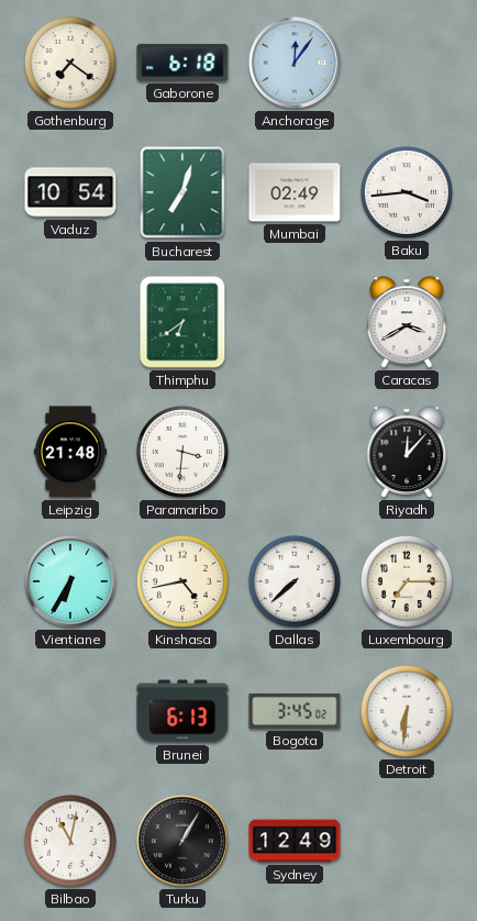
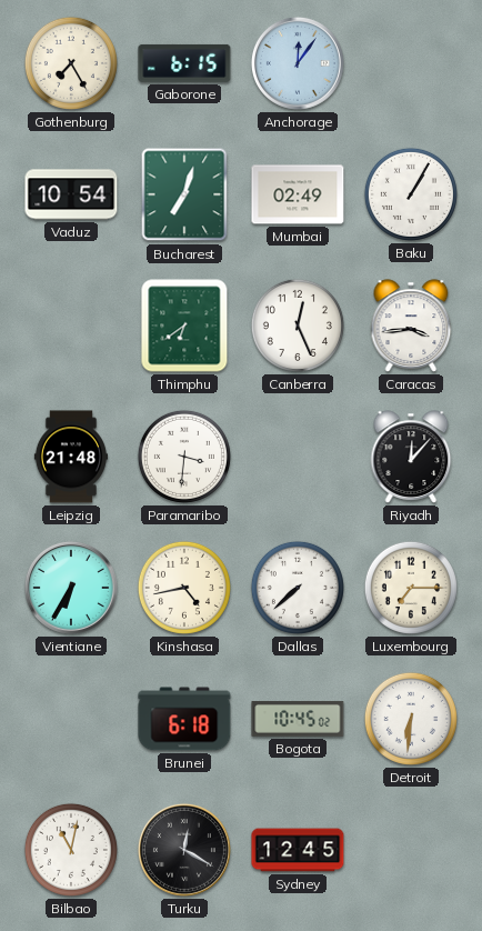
Gothenburg: 7:21 -> 7:25
Gaborone: 6:18 -> 6:15
Baku: 3:44 -> 1:05
Canberra: none -> 12:26
Caracas: 3:40 -> 3:44
Brunei: 6:13 -> 6:18
Bogota: 3:45 -> 10:45
Turku: 1:05 -> 12:20
Sydney: 12:49 -> 12:45
